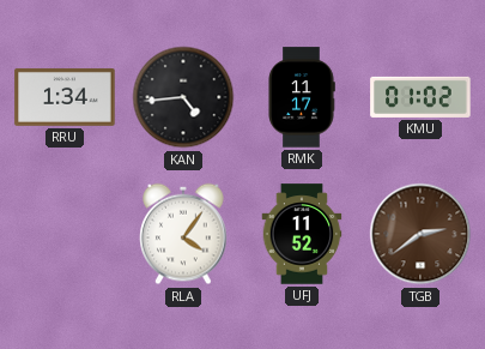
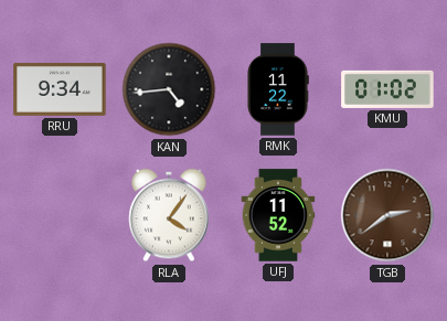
RRU: 1:34 -> 9:34
RMK: 11:17 -> 11:22
